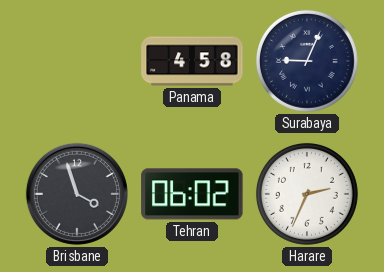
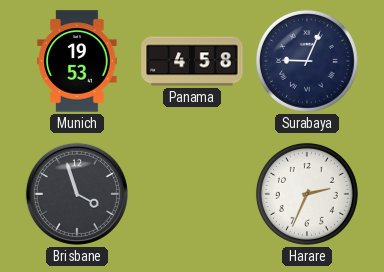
Munich: none -> 19:53
Tehran: 06:02 -> none
